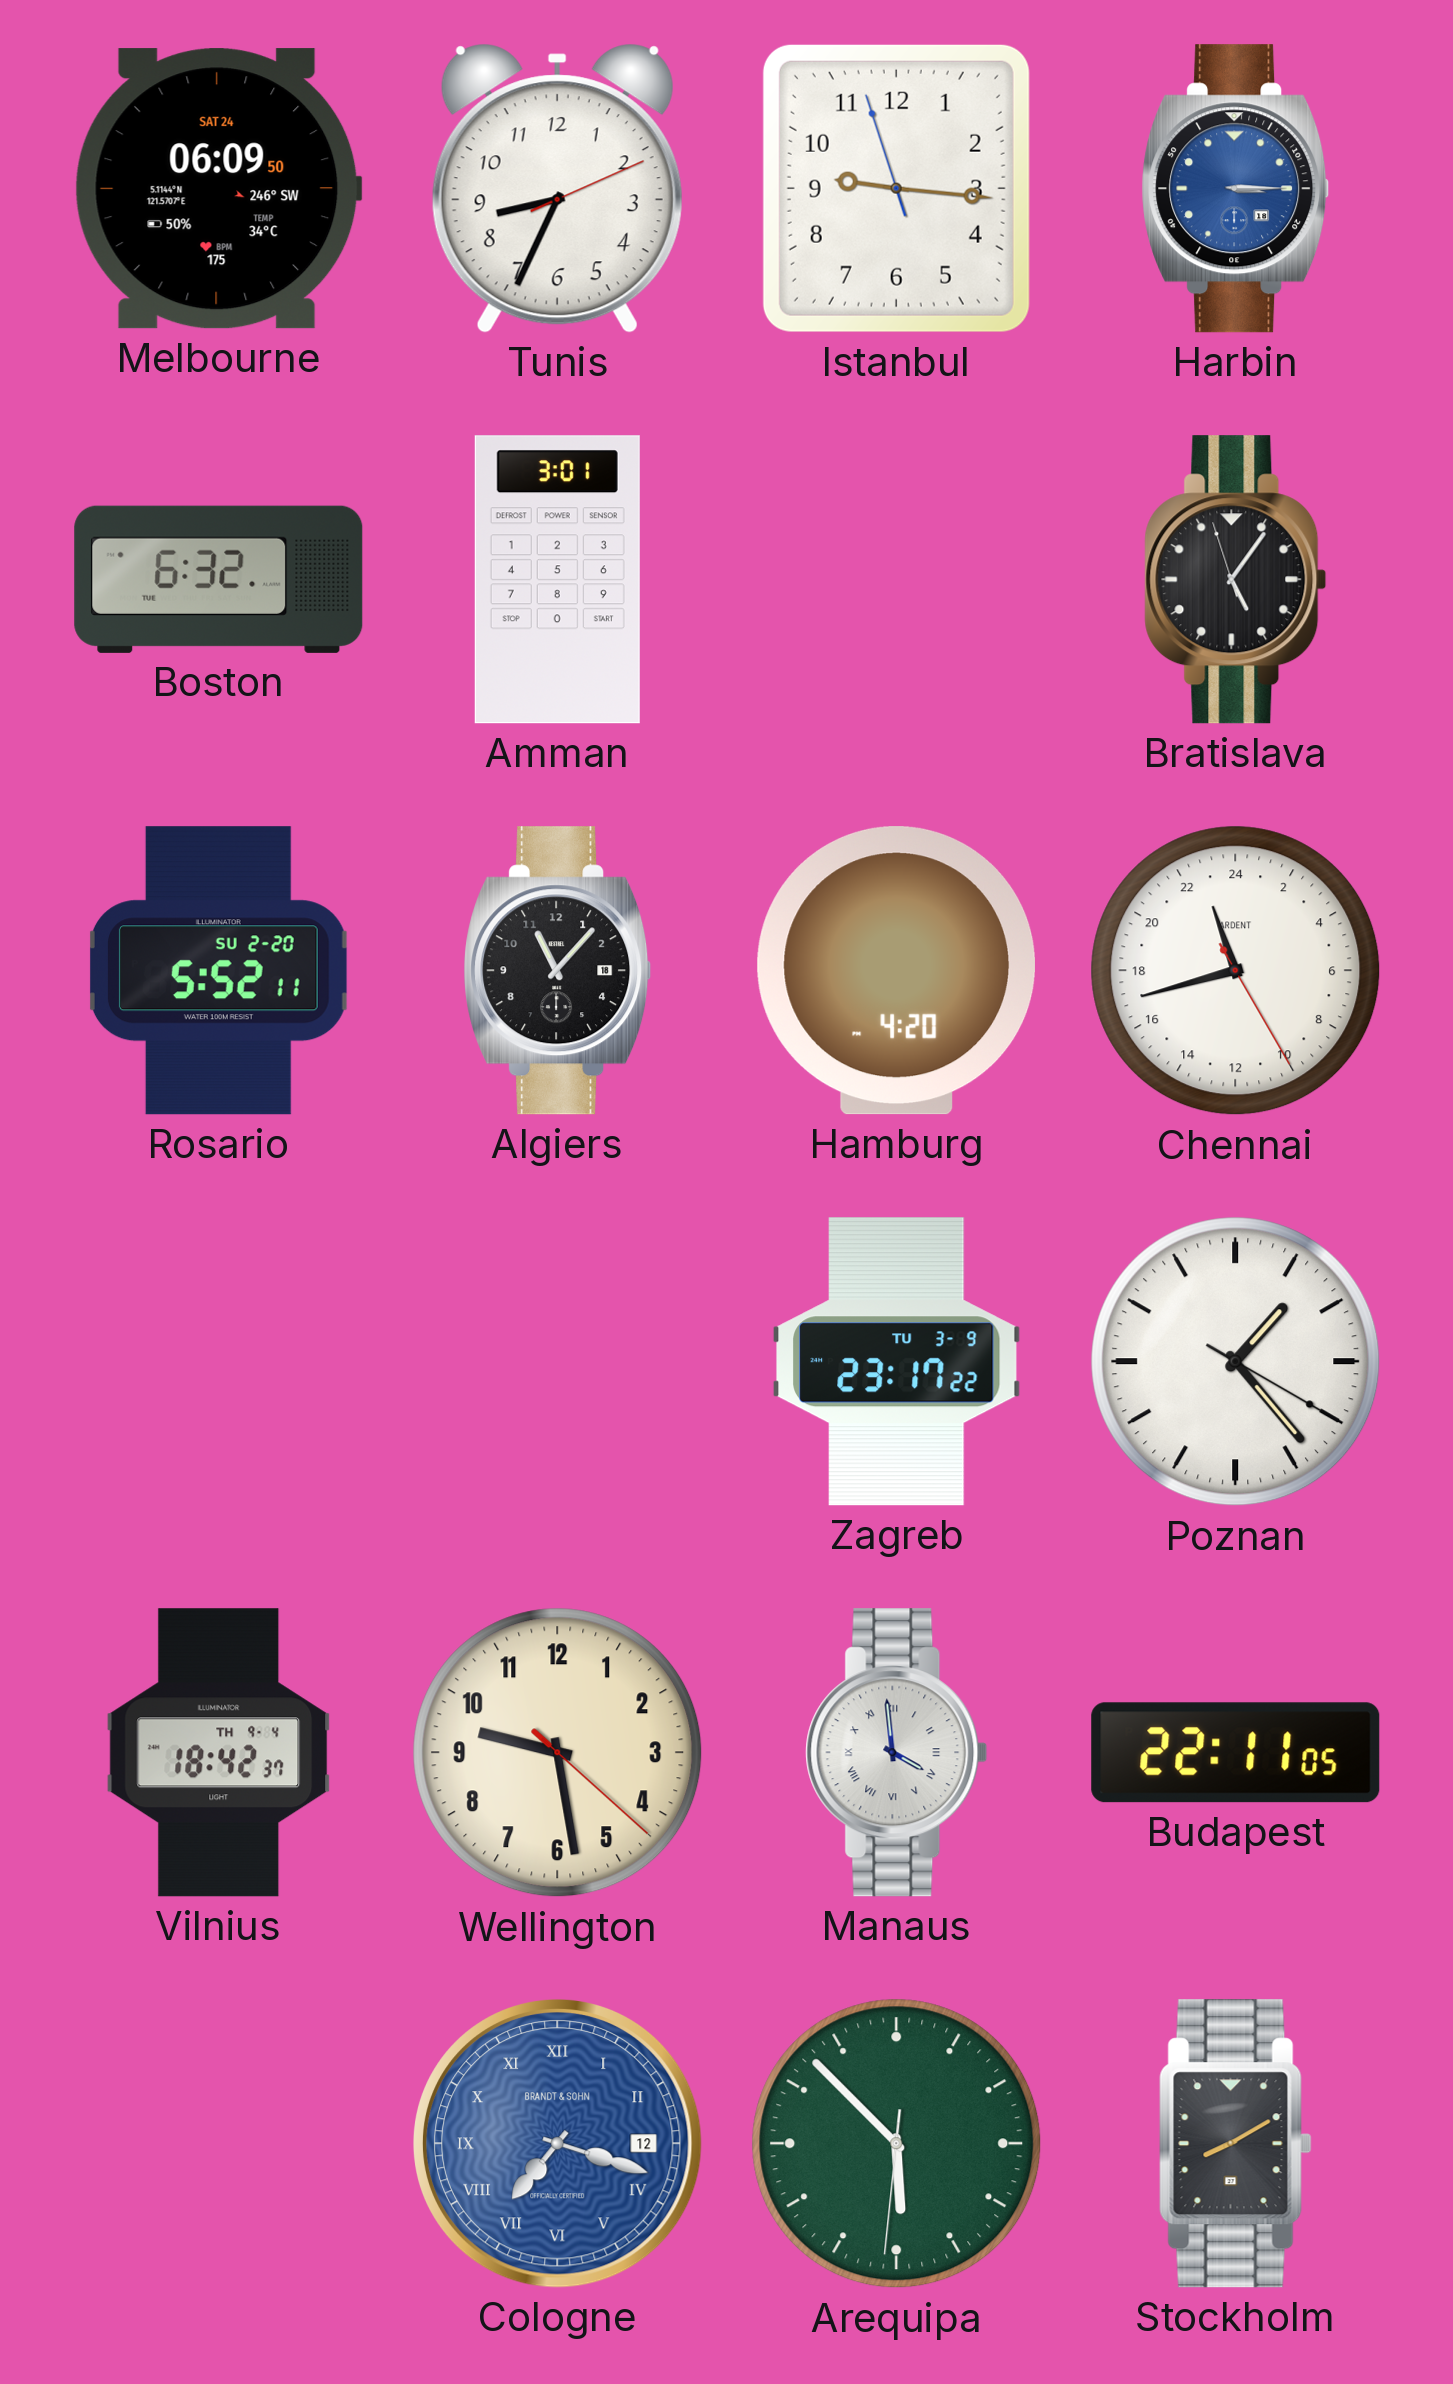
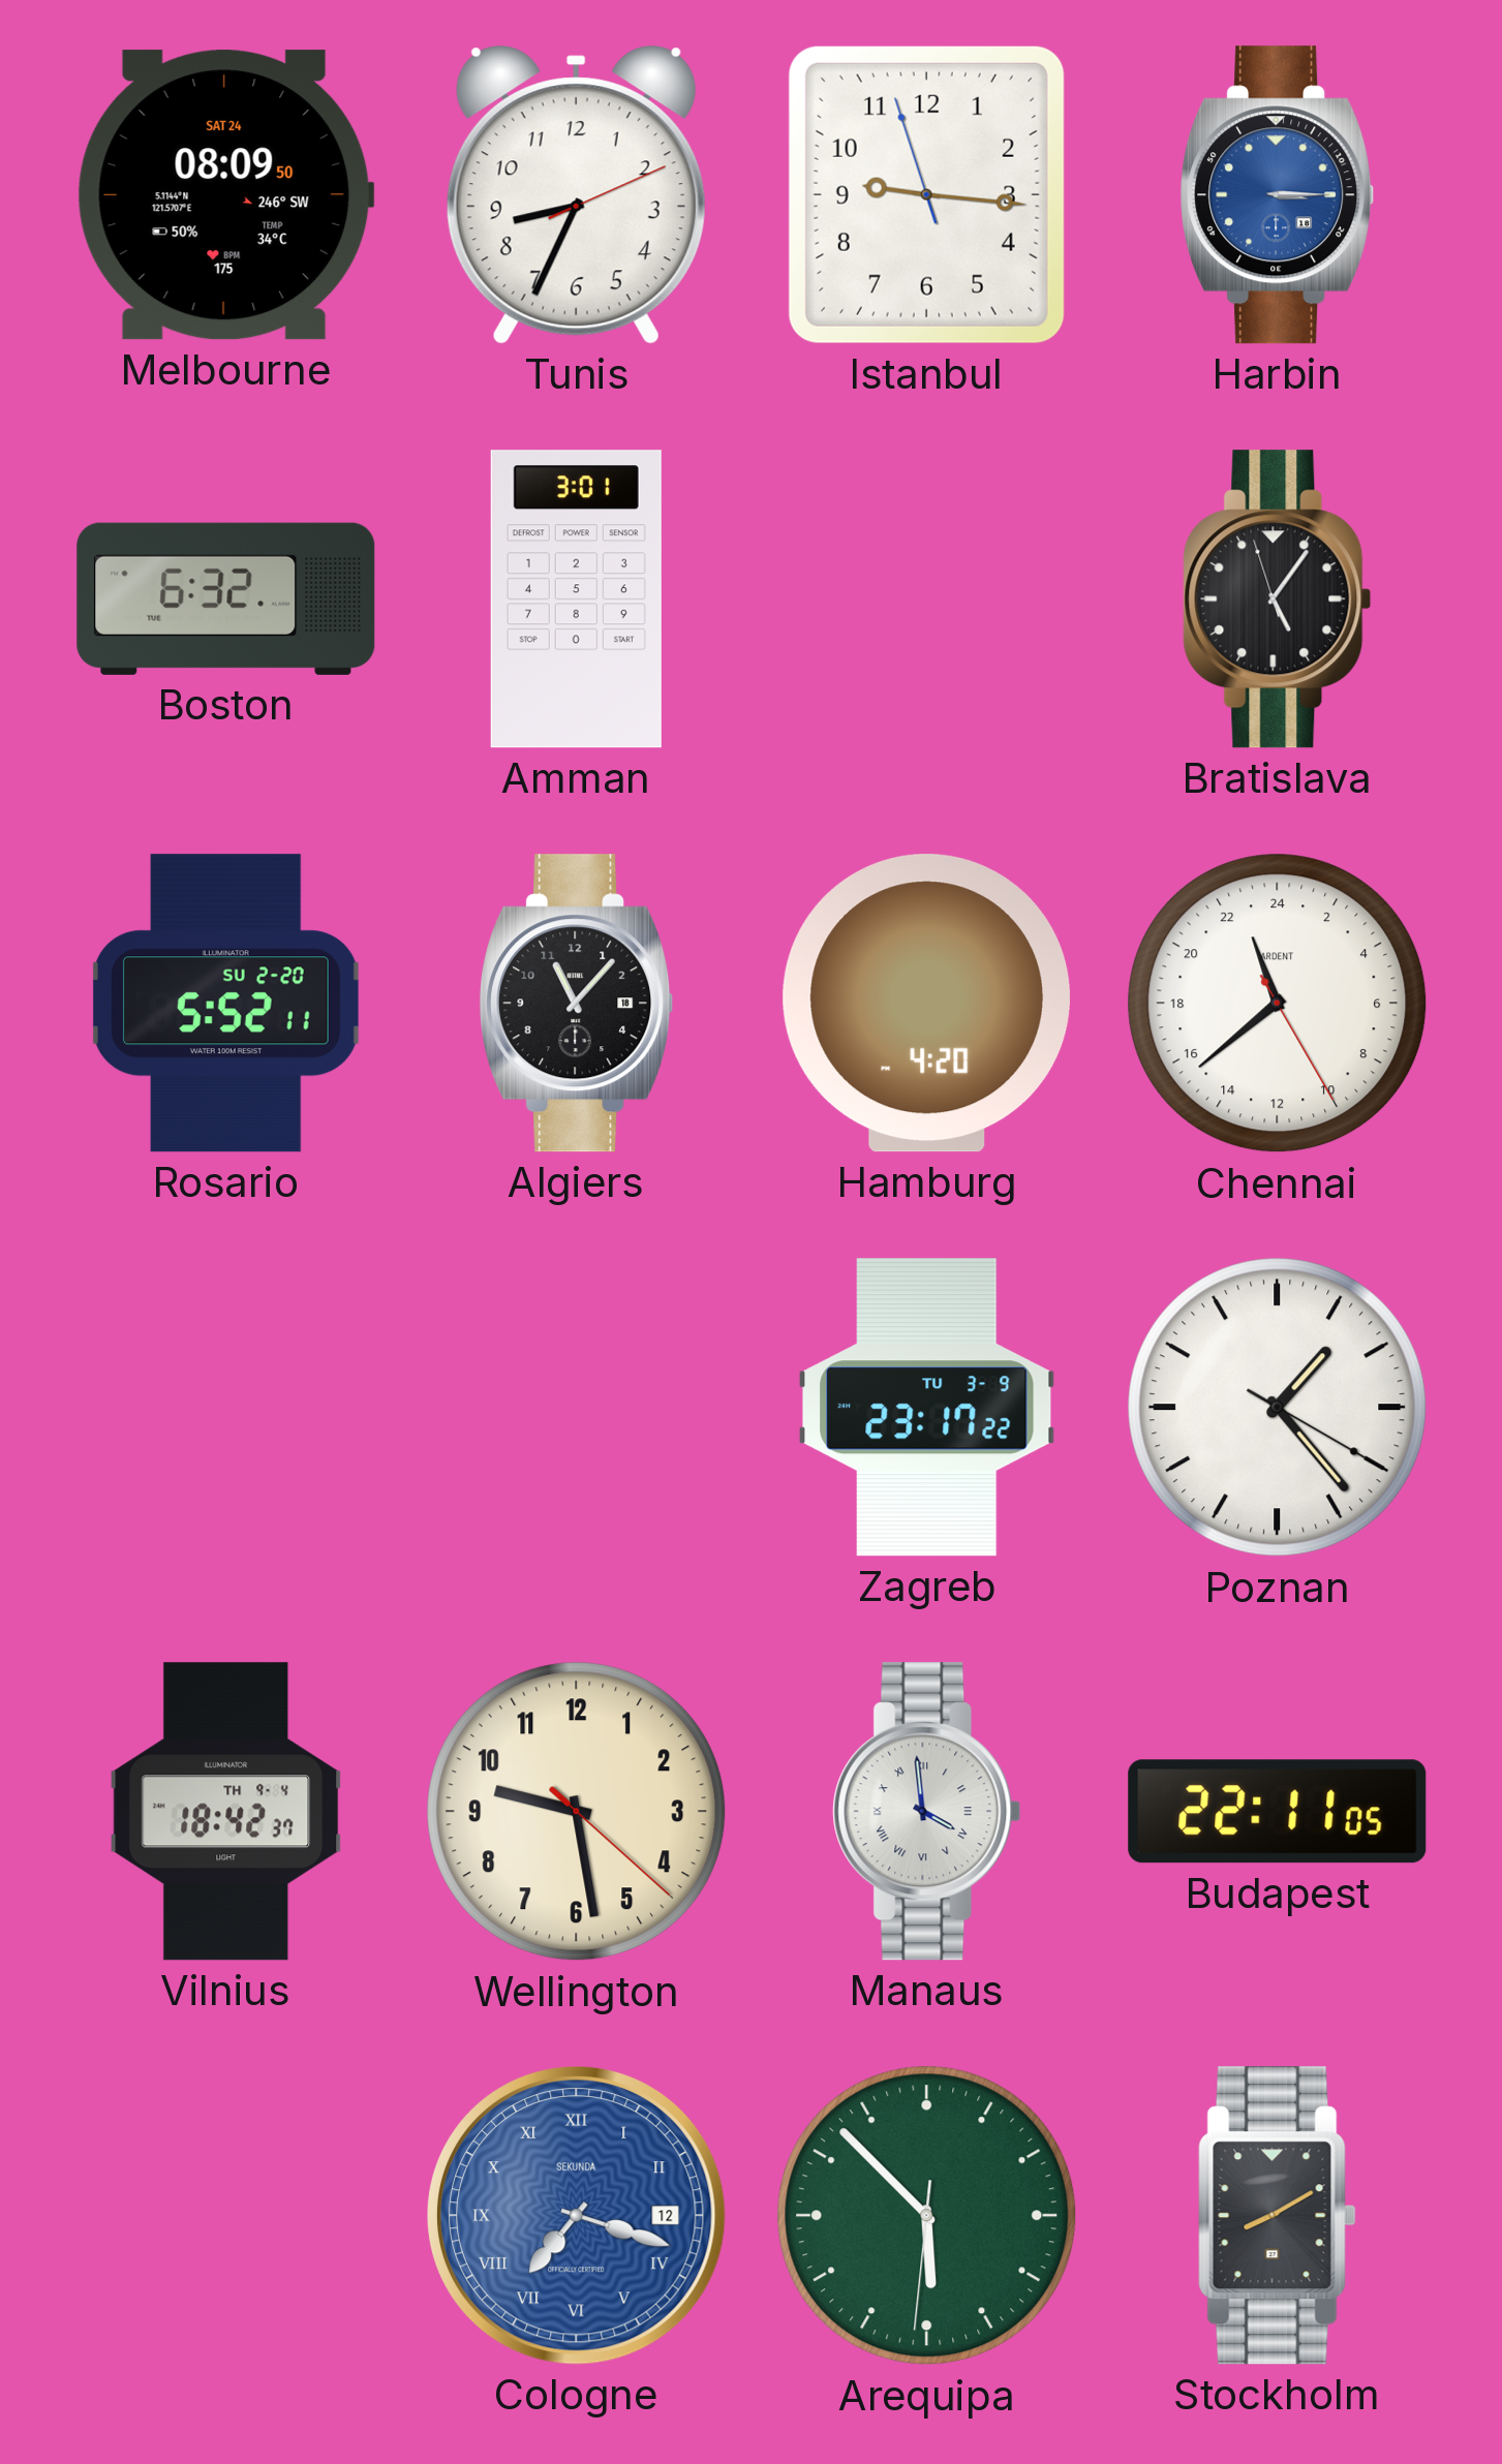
Melbourne: 06:09 -> 08:09
Chennai: 22:42 -> 22:38
Cologne brand: BRANDT & SOHN -> SEKUNDA
